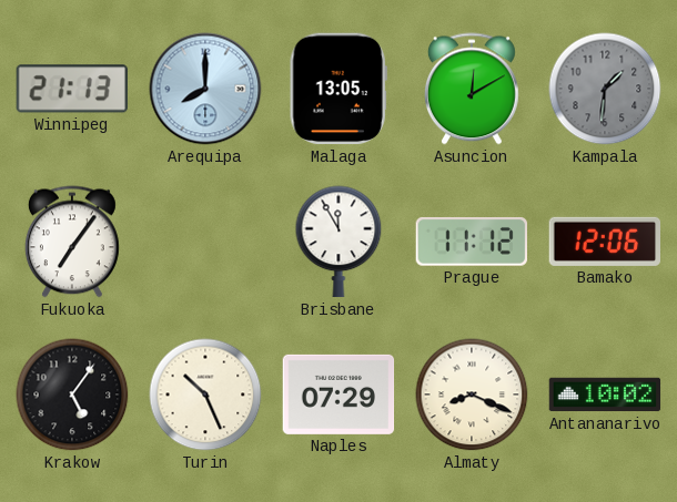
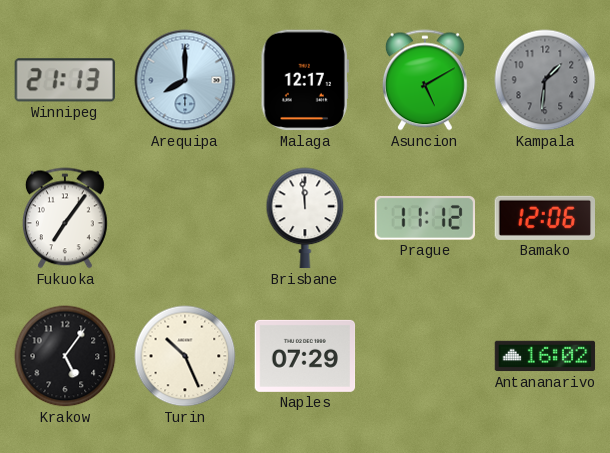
Malaga: 13:05 -> 12:17
Asuncion: 12:10 -> 5:10
Brisbane: 11:55 -> 11:59
Almaty: 8:19 -> none
Antananarivo: 10:02 -> 16:02
